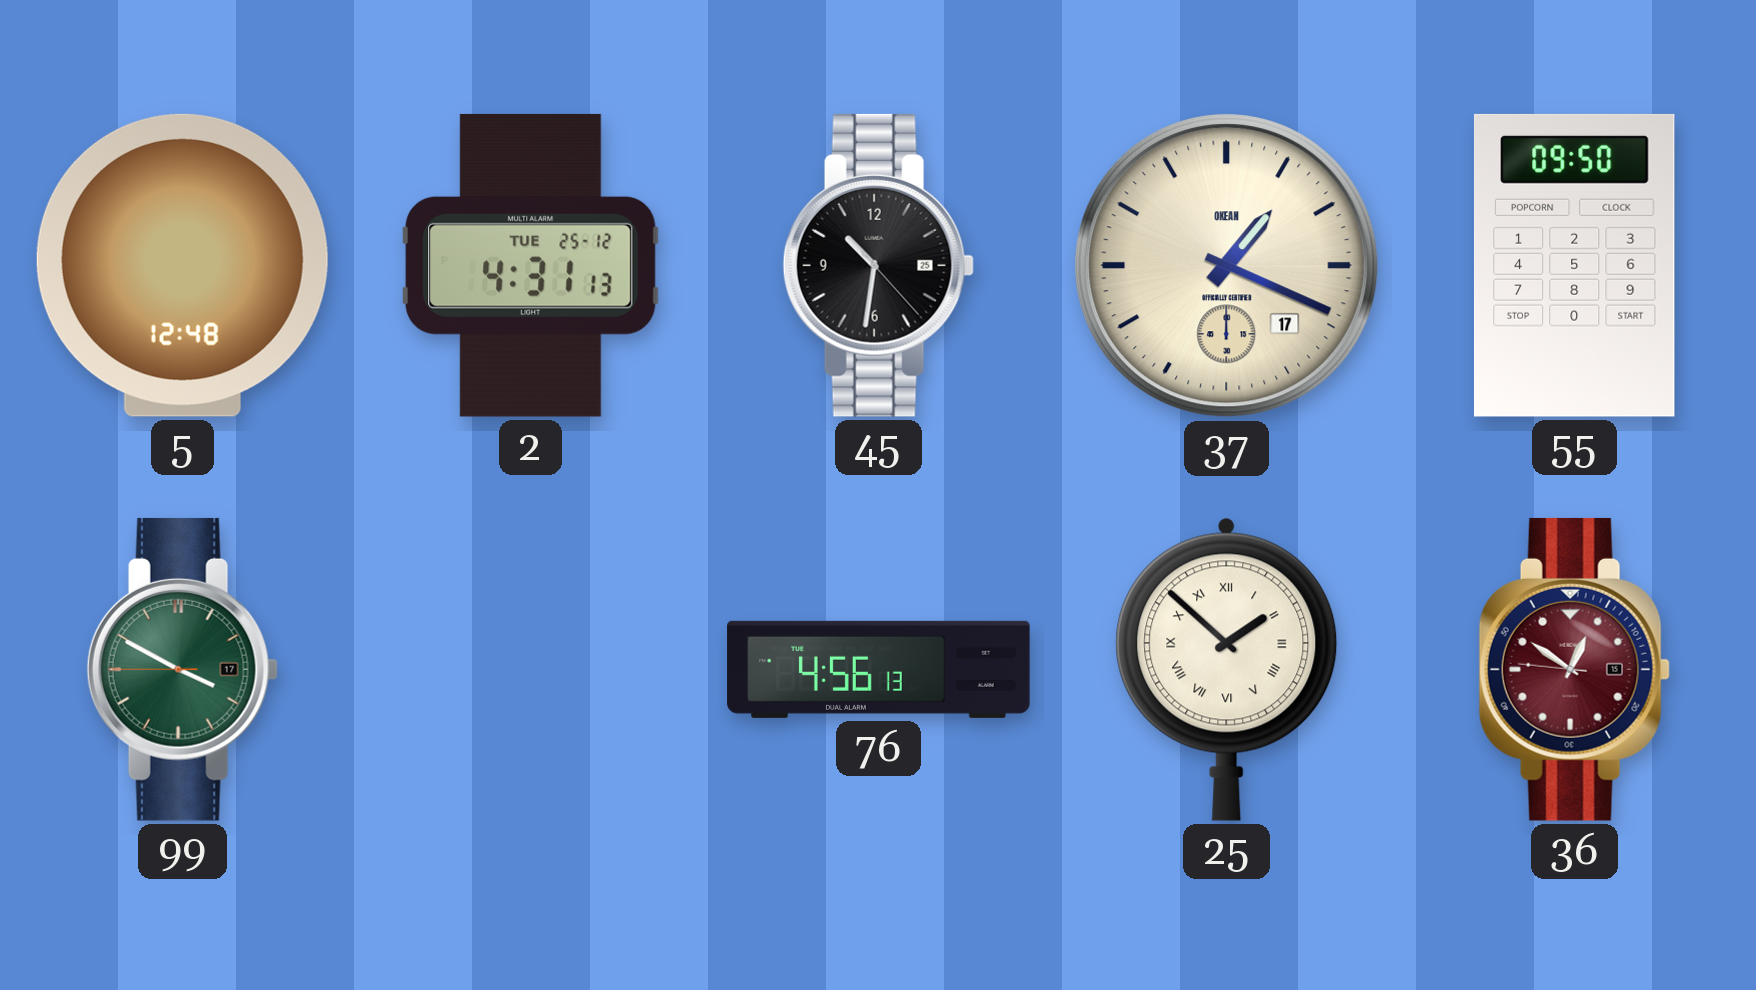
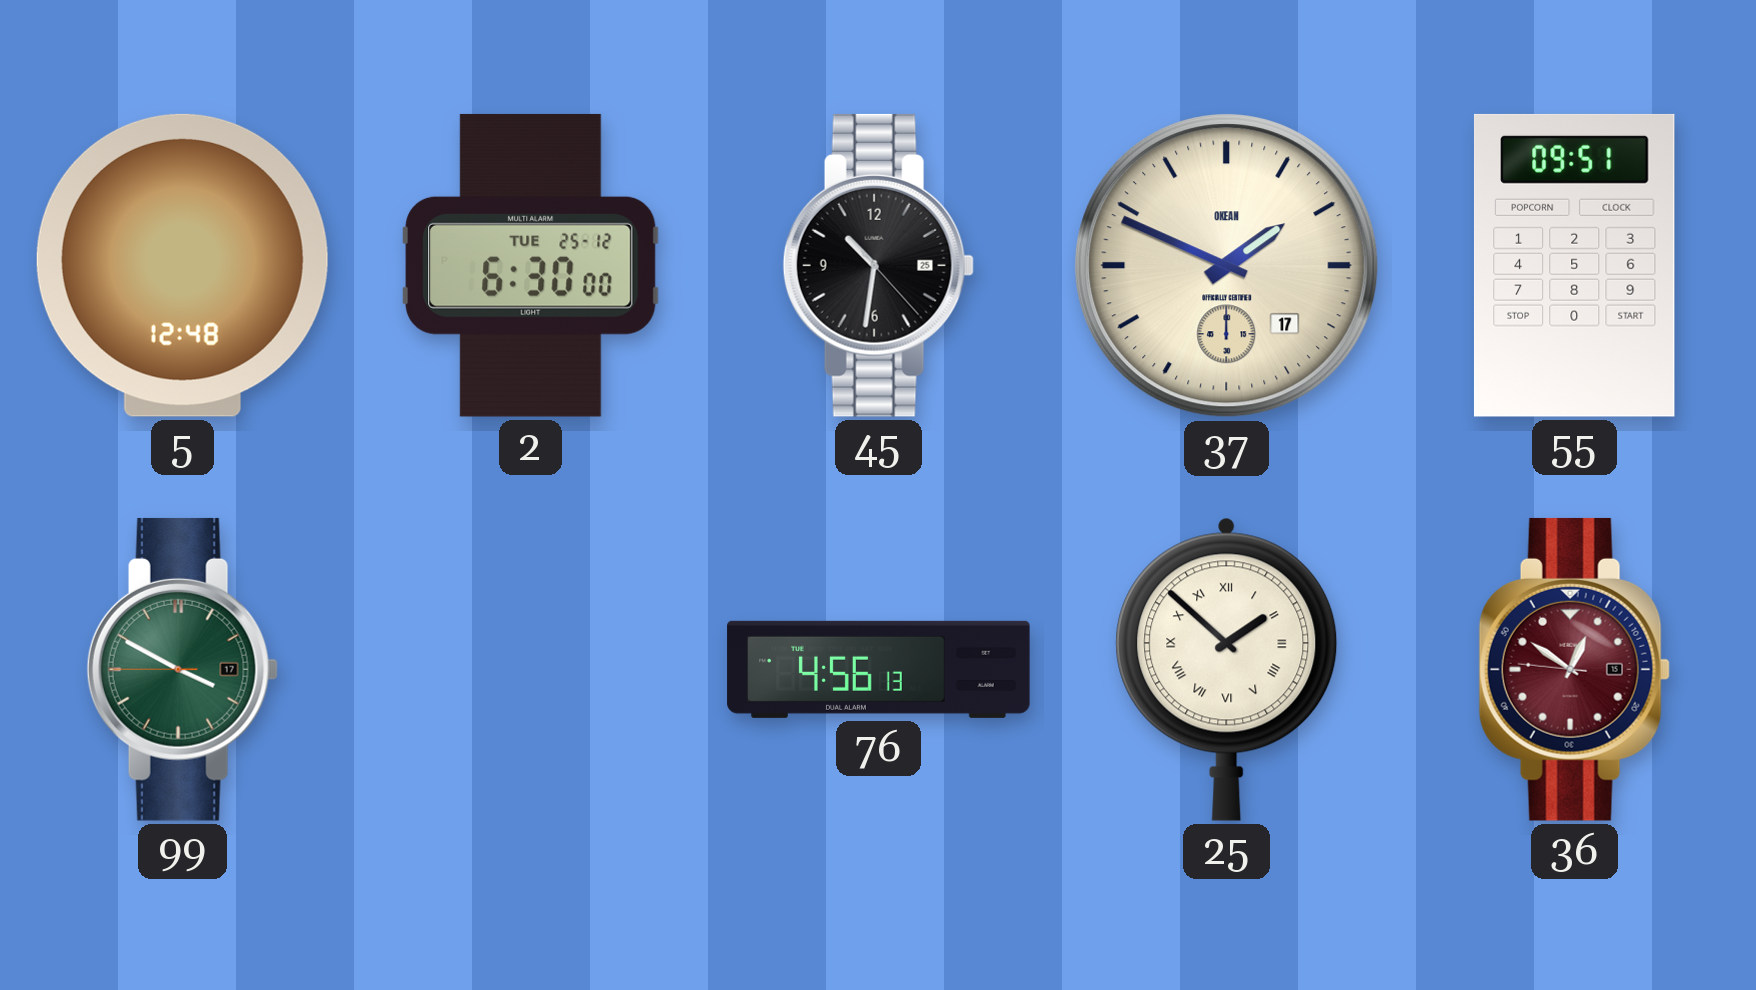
2: 4:31 -> 6:30
37: 1:19 -> 1:49
55: 09:50 -> 09:51
